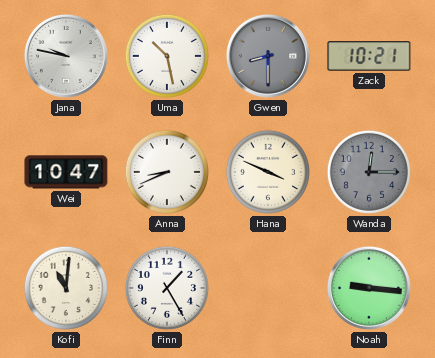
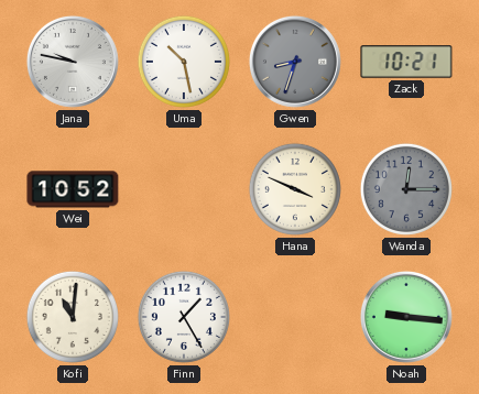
Gwen: 8:30 -> 8:33
Wei: 10:47 -> 10:52
Anna: 8:41 -> none
